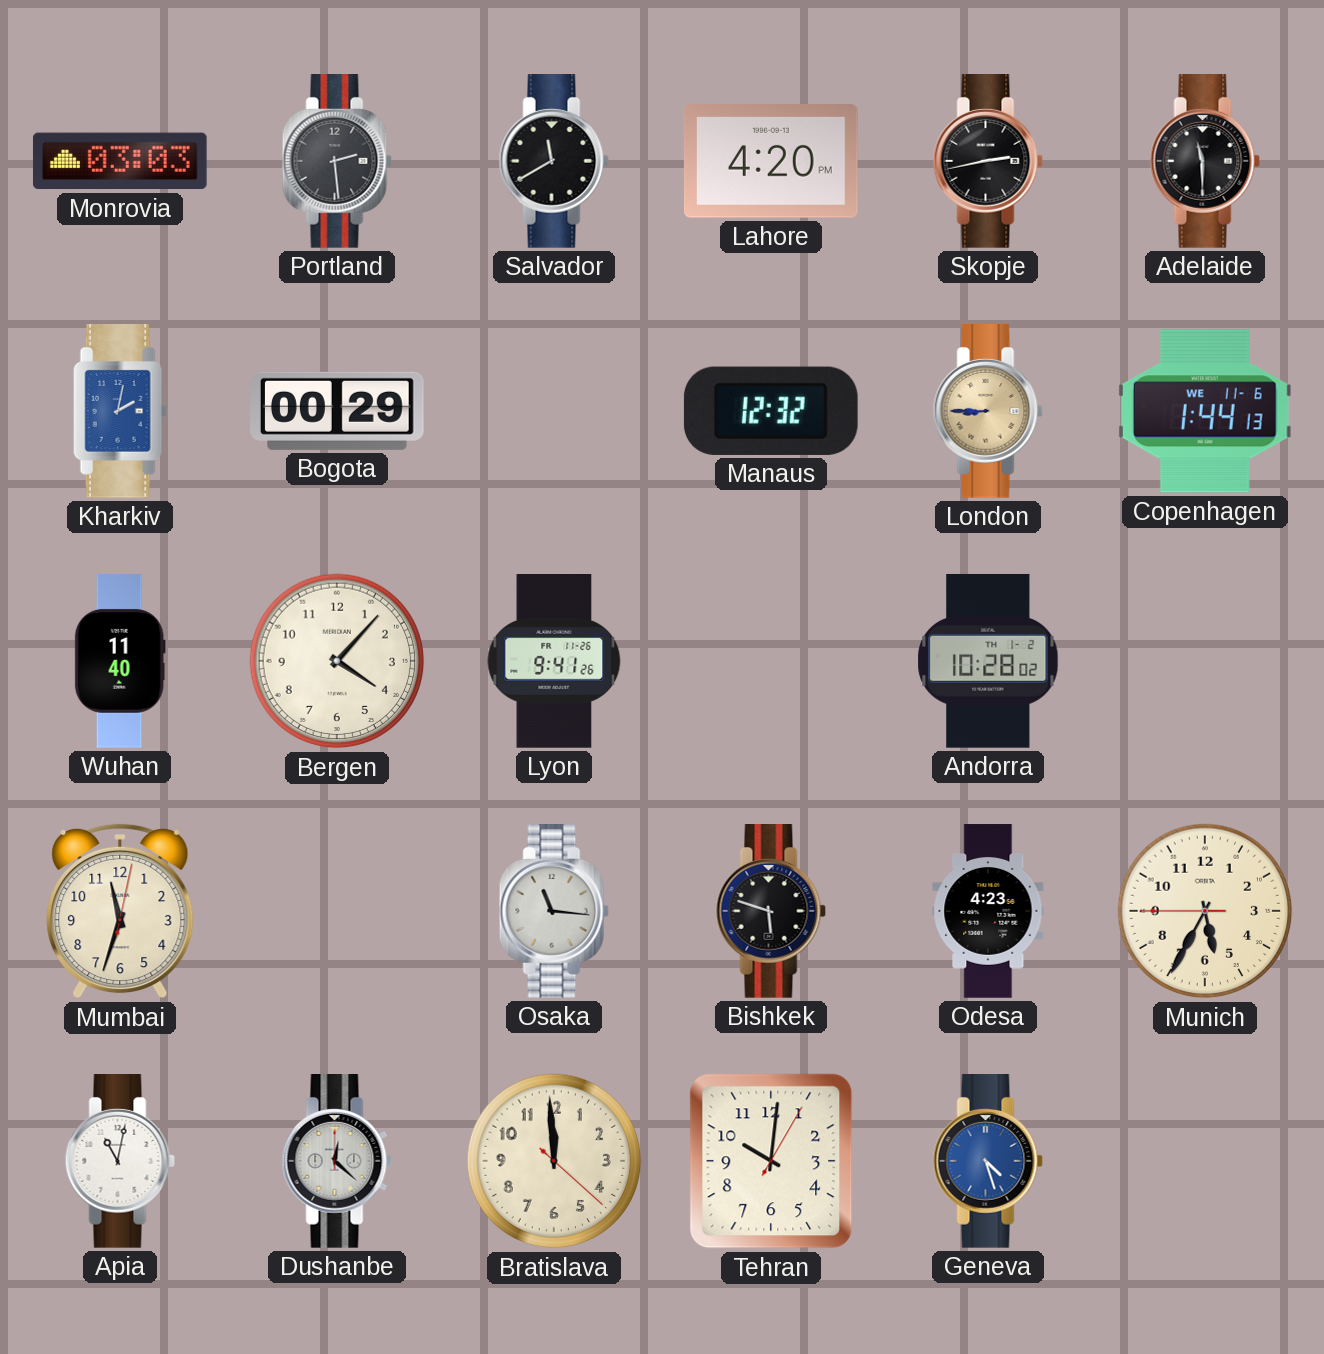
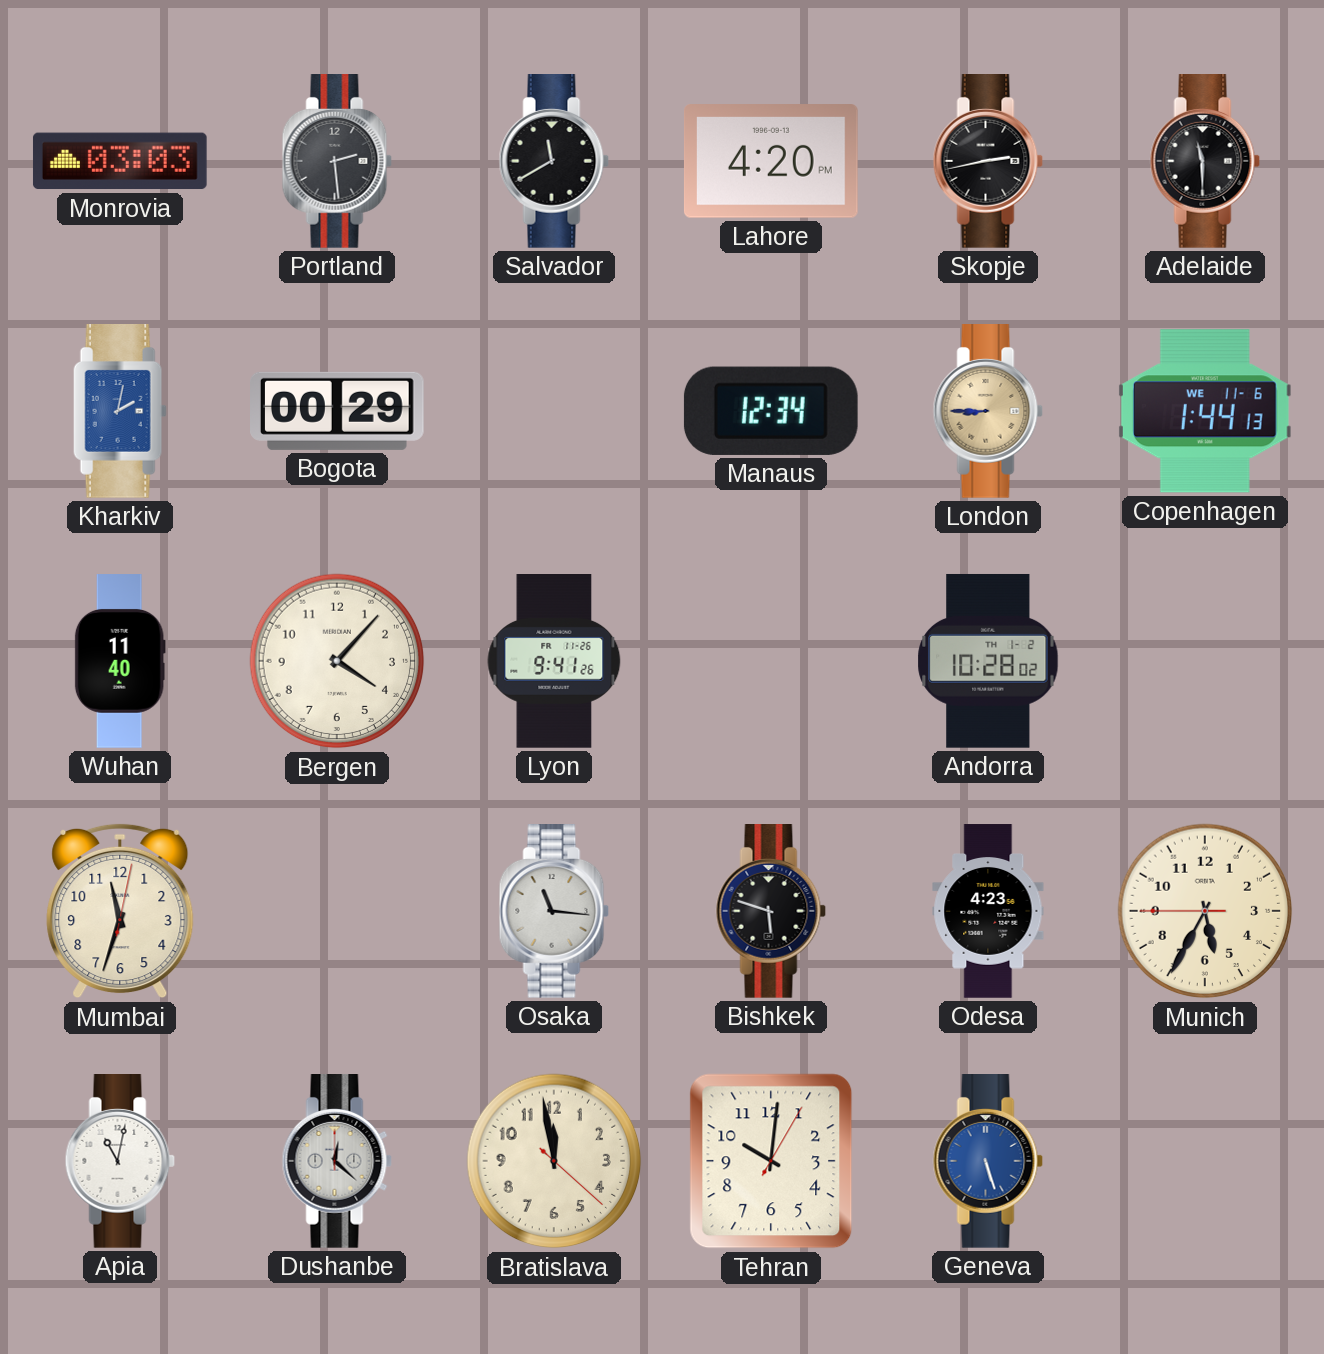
Manaus: 12:32 -> 12:34
Bratislava: 11:59 -> 11:58
Geneva: 4:27 -> 5:27
